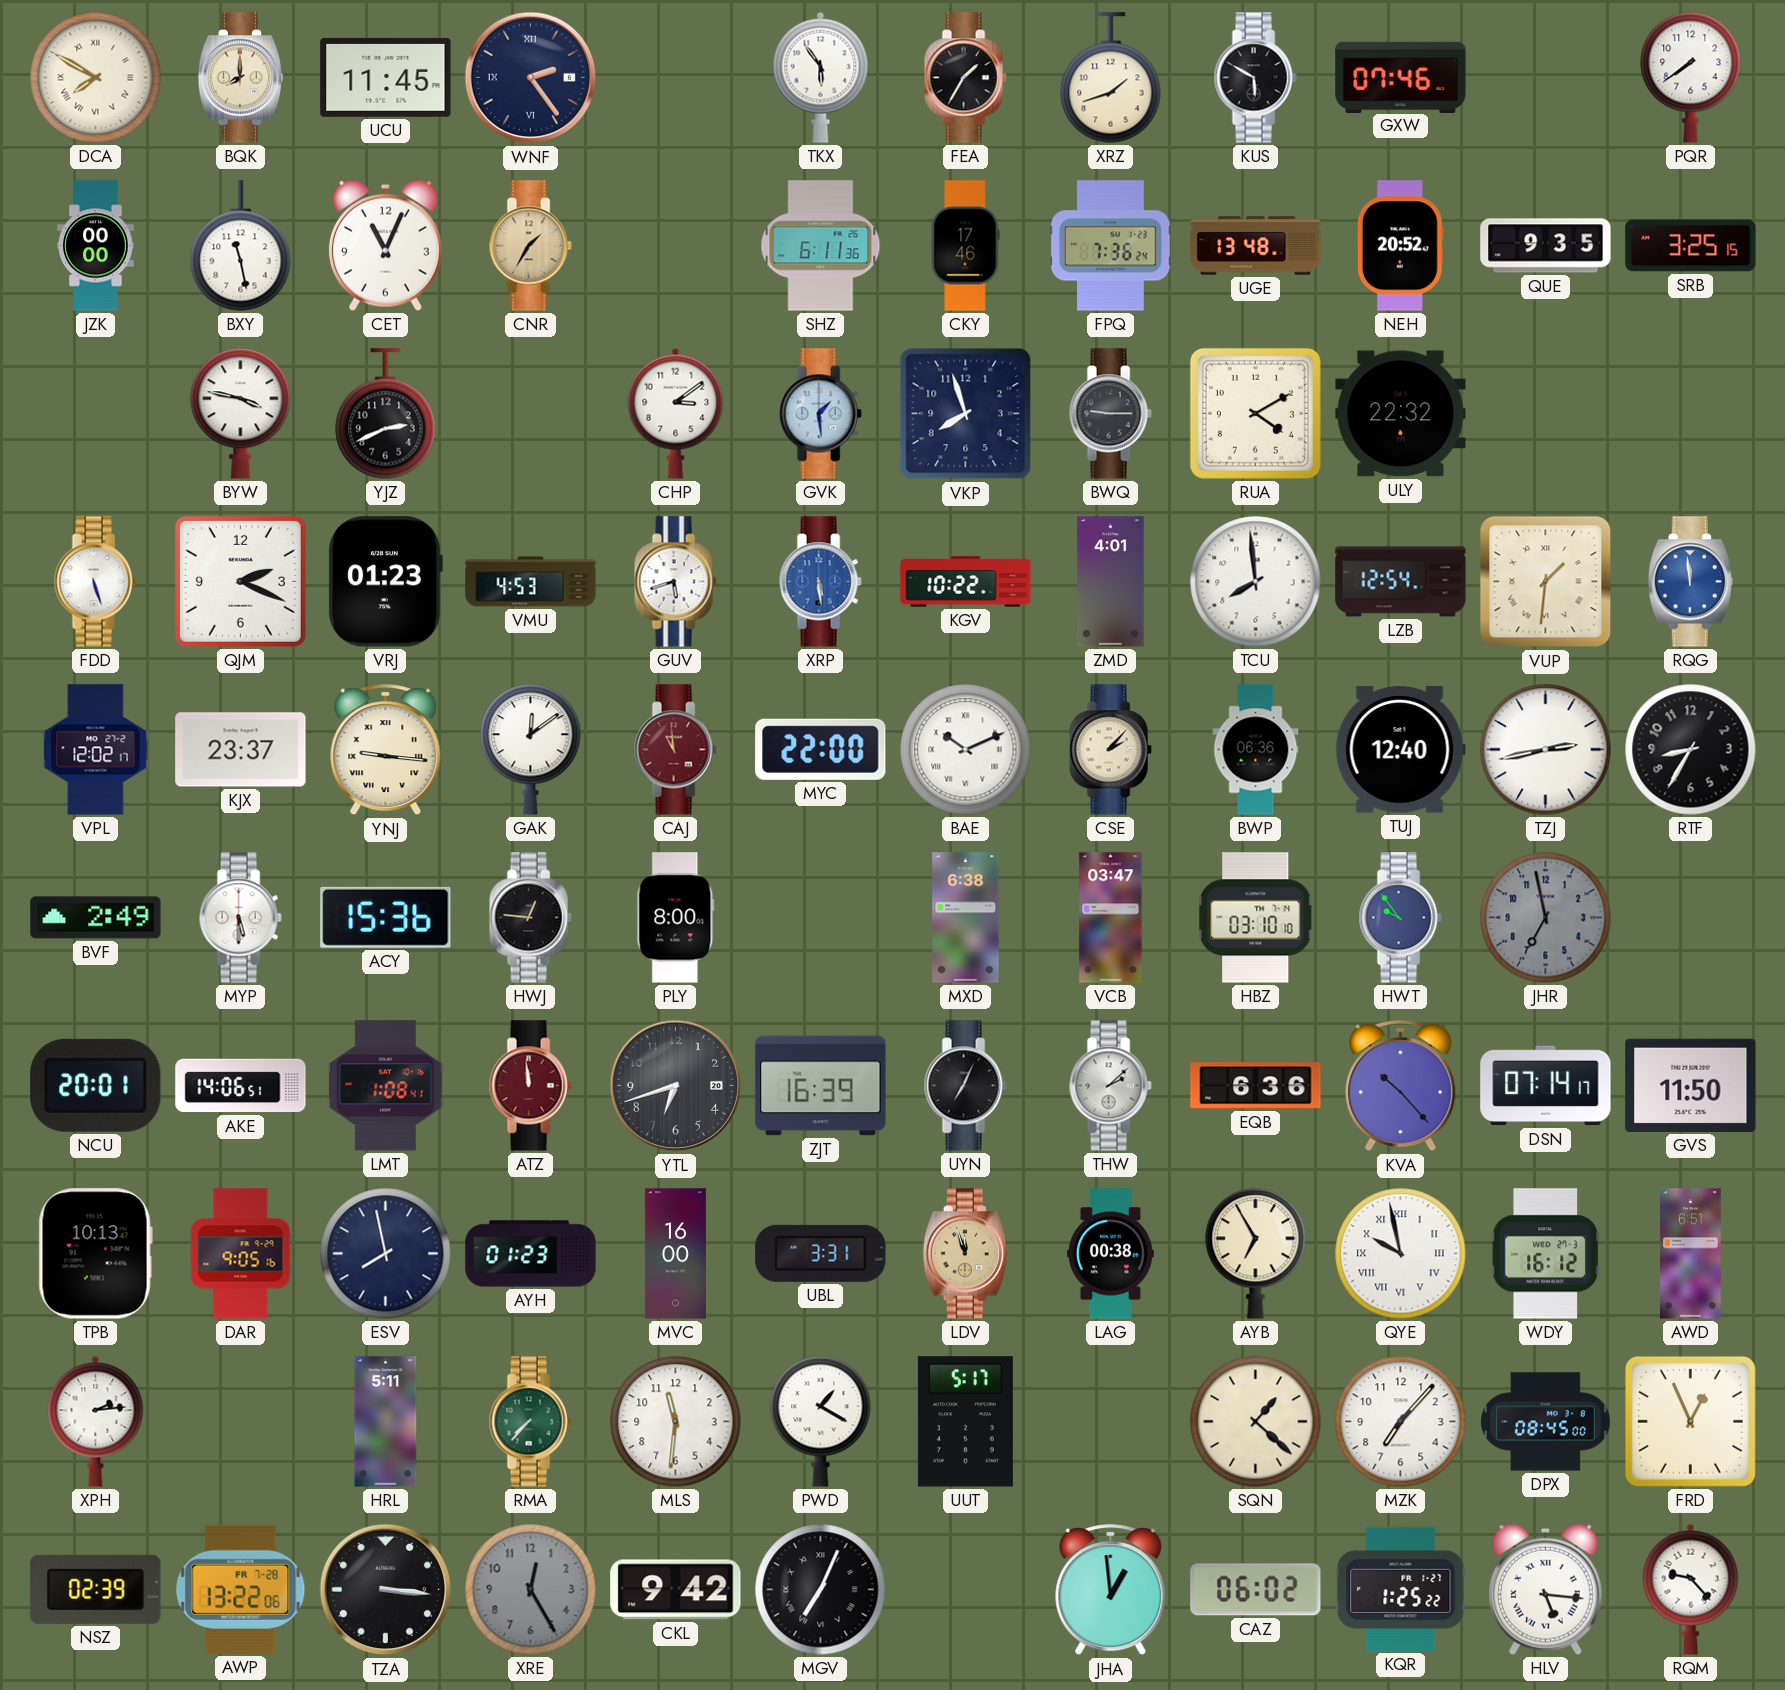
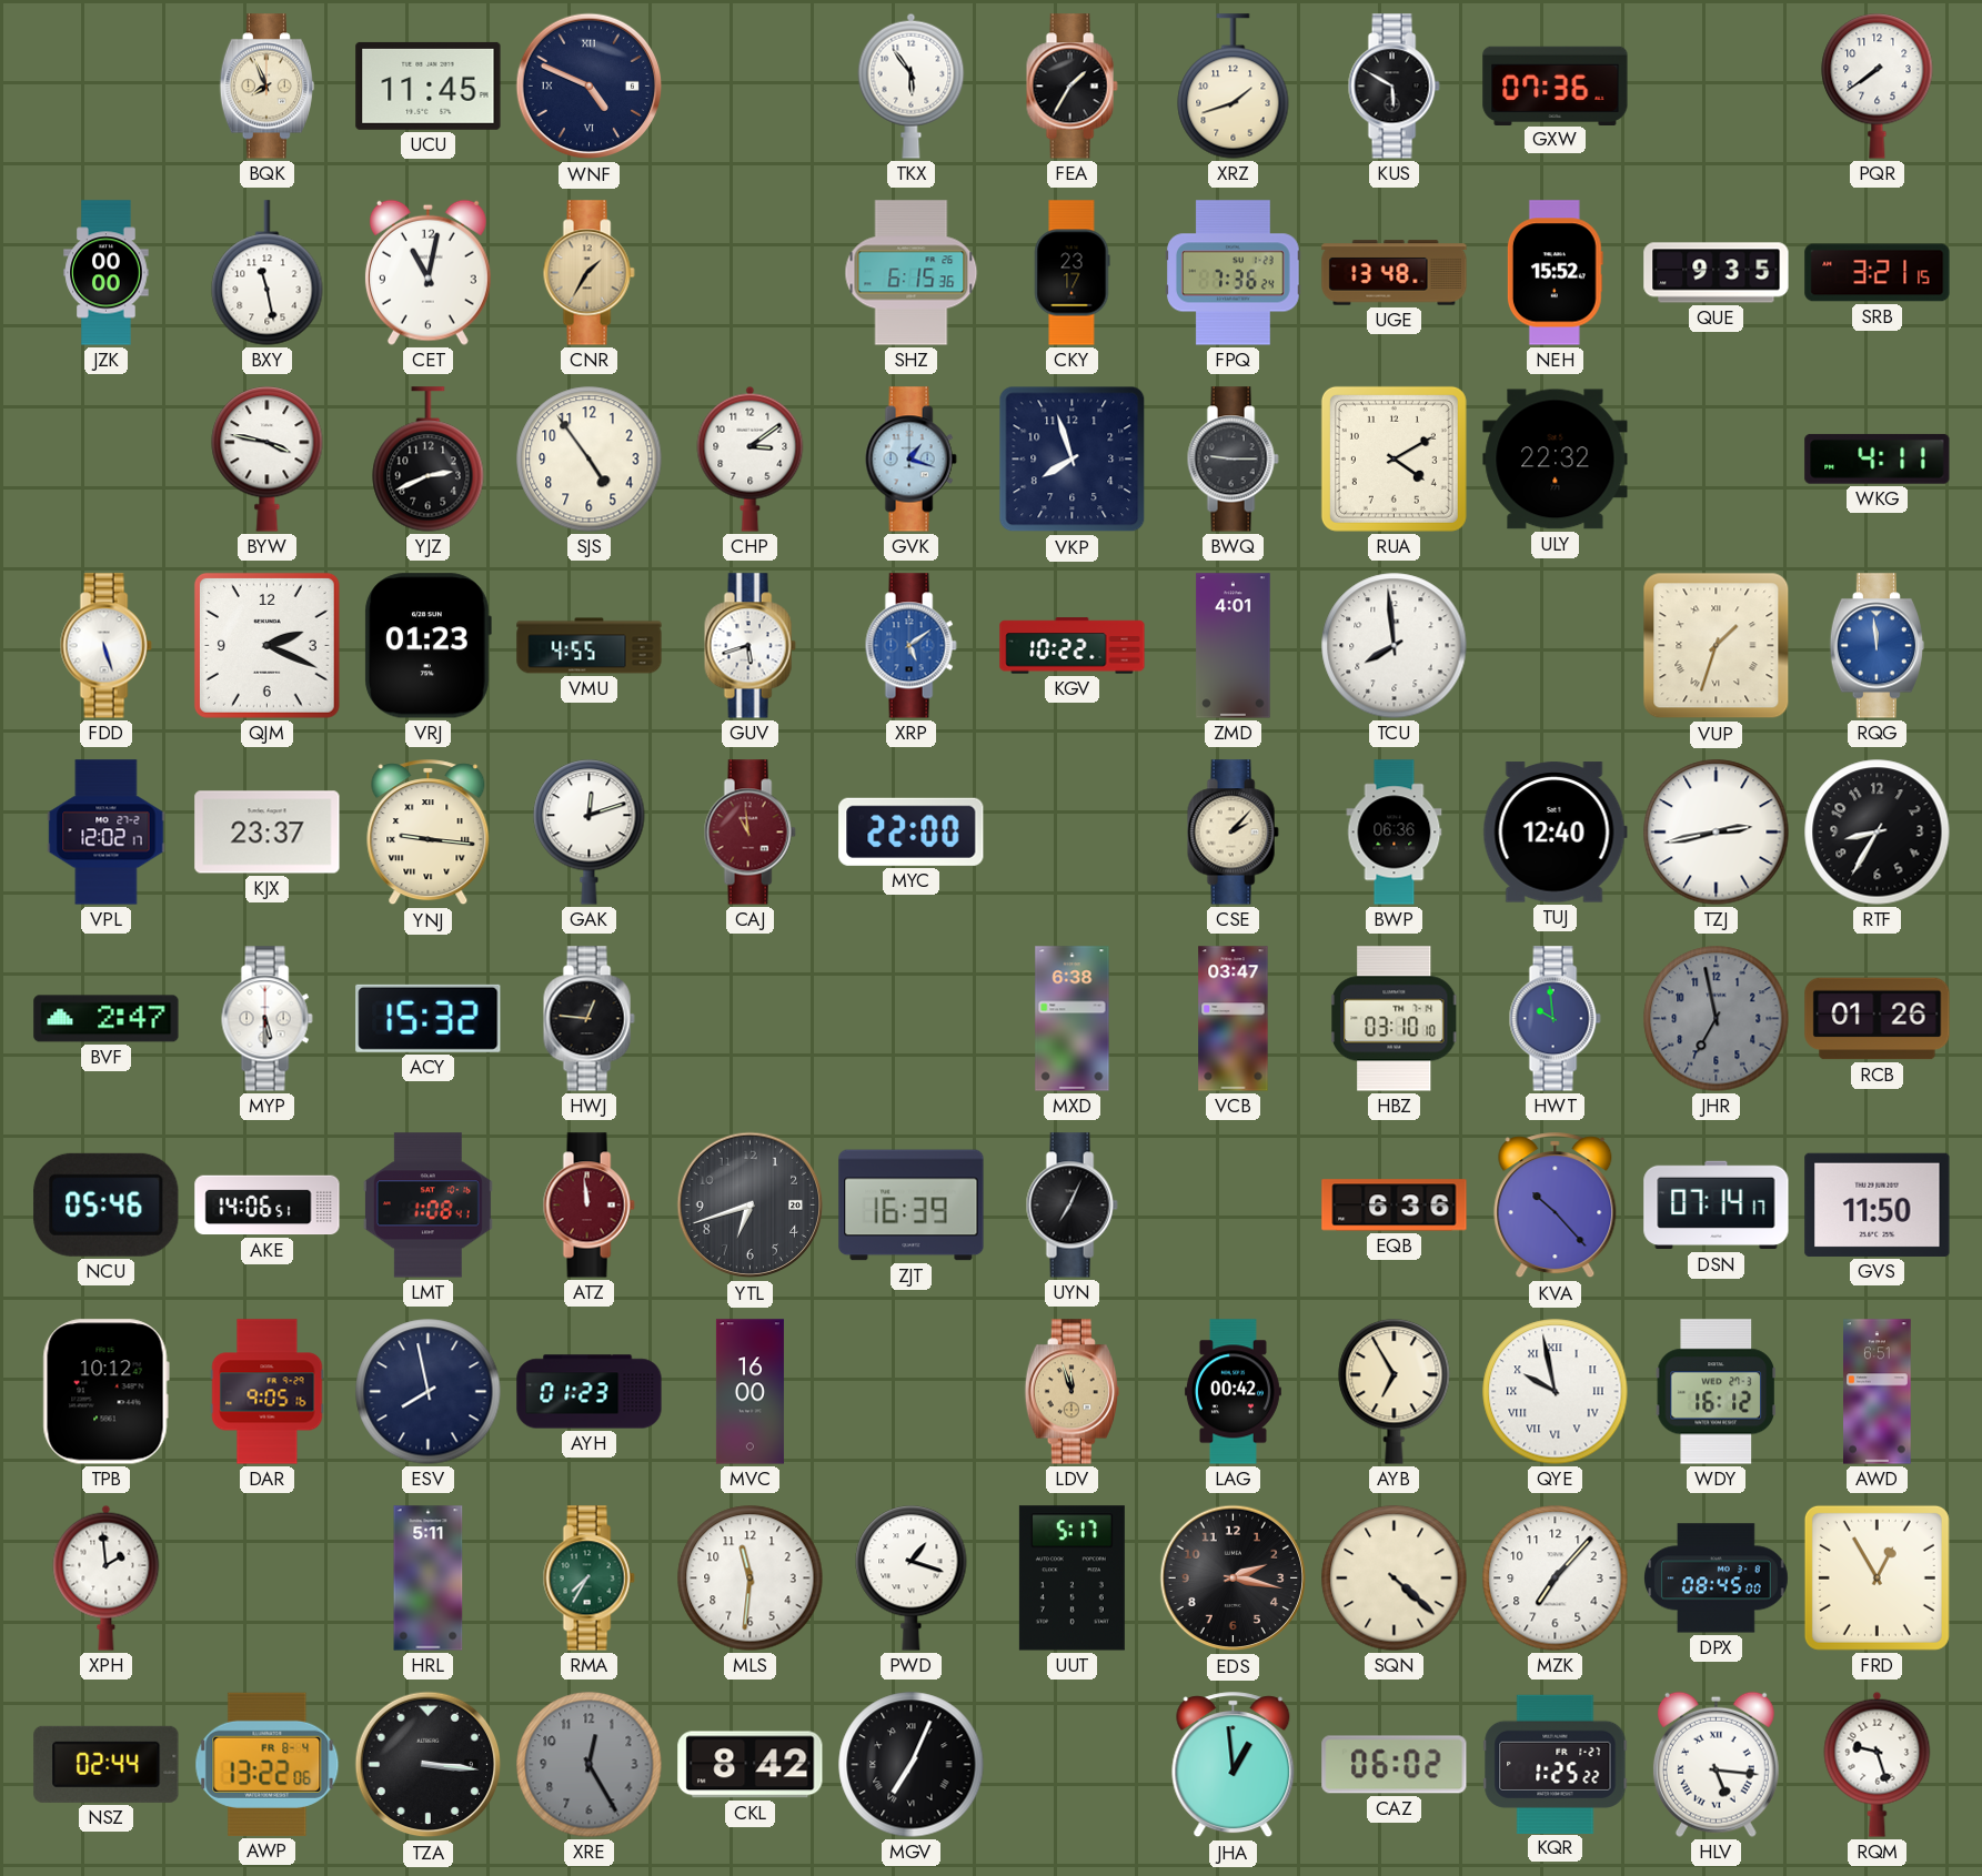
DCA: 7:50 -> none
BQK: 8:00 -> 7:56
WNF: 2:24 -> 4:49
GXW: 07:46 -> 07:36
CET: 11:04 -> 11:02
SHZ: 6:11 -> 6:15
CKY: 17:46 -> 23:17
NEH: 20:52 -> 15:52
SRB: 3:25 -> 3:21
SJS: none -> 4:54
GVK: 1:29 -> 1:18
WKG: none -> 4:11
VMU: 4:53 -> 4:55
XRP: 5:29 -> 5:09
LZB: 12:54 -> none
VUP: 1:31 -> 1:33
GAK: 12:09 -> 12:12
BAE: 10:11 -> none
BVF: 2:49 -> 2:47
ACY: 15:36 -> 15:32
PLY: 8:00 -> none
HWT: 9:54 -> 9:59
RCB: none -> 01:26
NCU: 20:01 -> 05:46
THW: 2:08 -> none
TPB: 10:13 -> 10:12
UBL: 3:31 -> none
LAG: 00:38 -> 00:42
XPH: 2:14 -> 1:59
RMA: 7:37 -> 7:35
PWD: 1:20 -> 1:18
EDS: none -> 2:17
SQN: 1:22 -> 4:22
FRD: 12:56 -> 12:55
NSZ: 02:39 -> 02:44
AWP date: FR 7-28 -> FR 8-4
CKL: 9:42 -> 8:42
RQM: 9:23 -> 9:27
